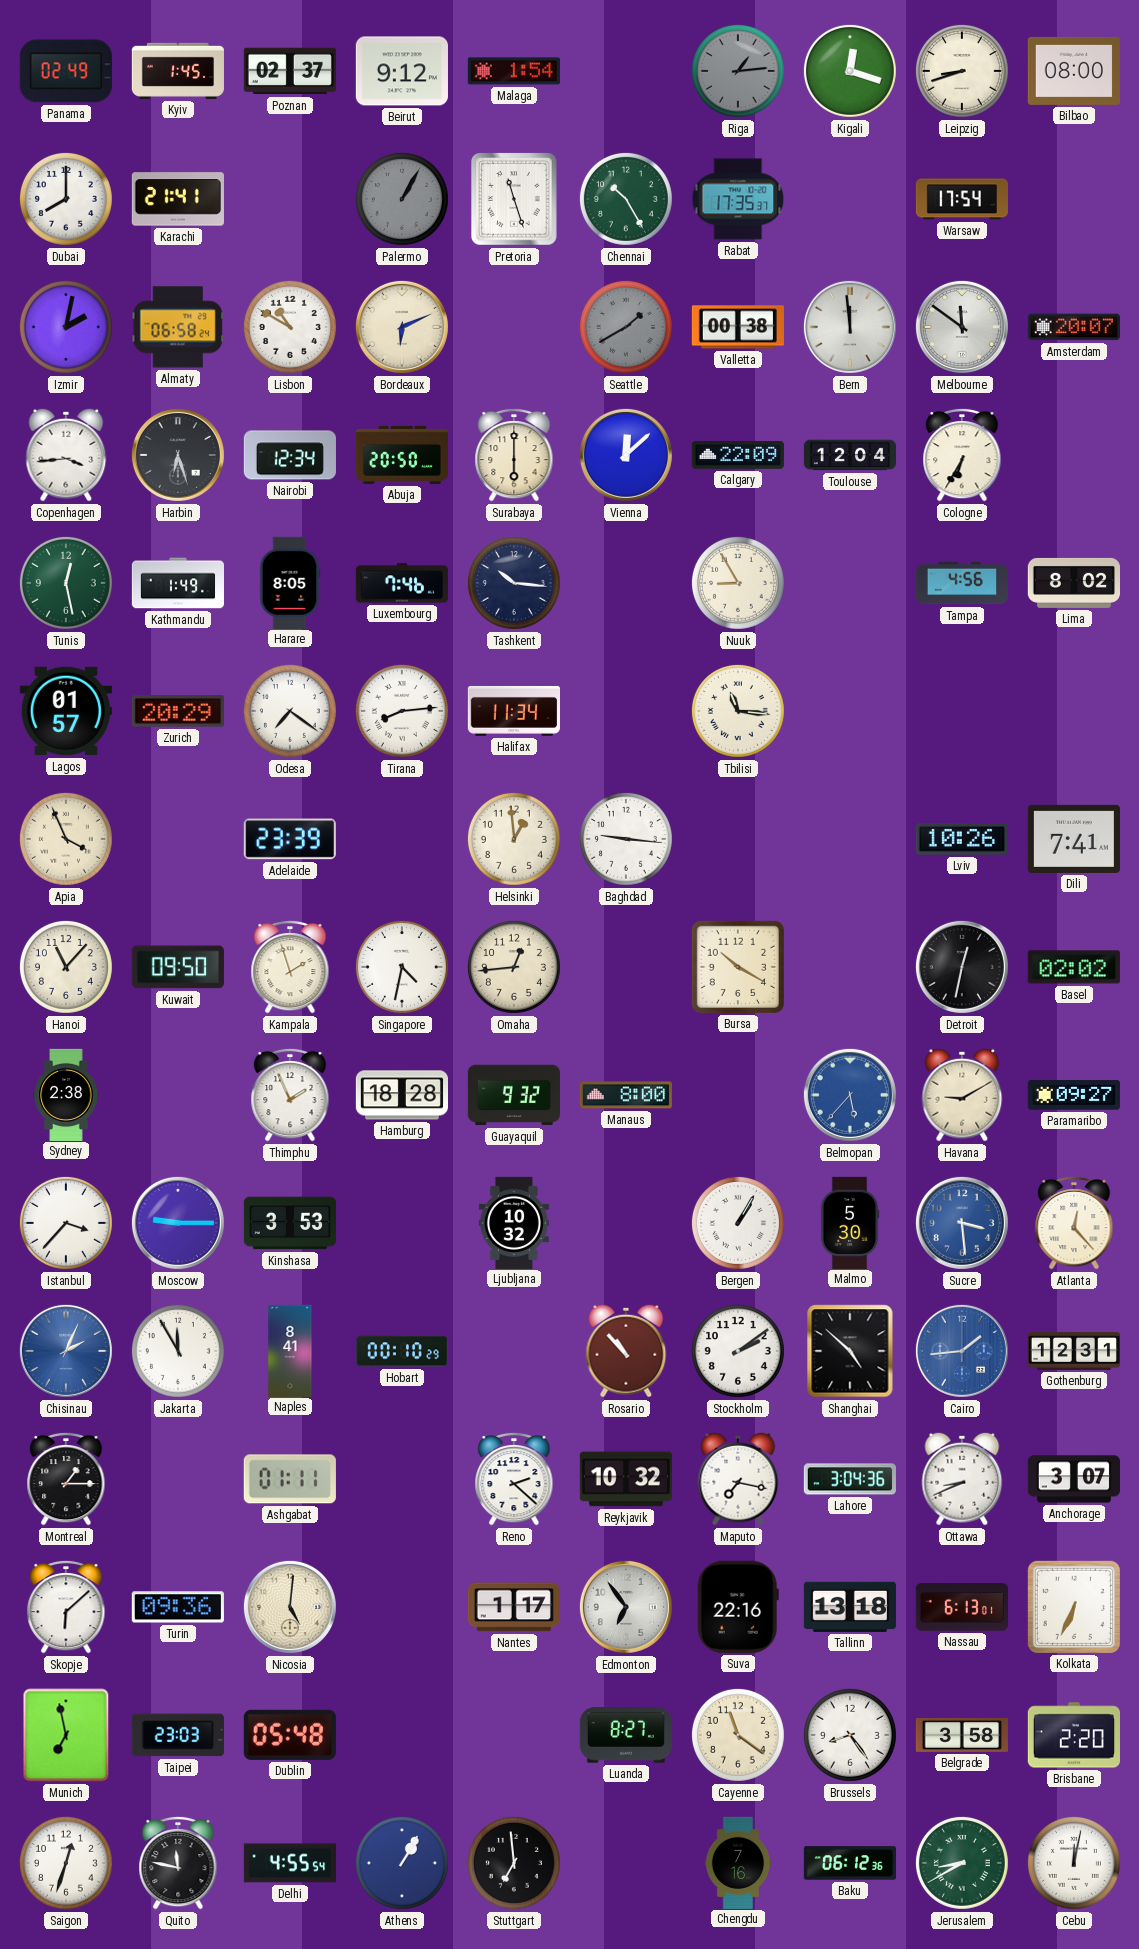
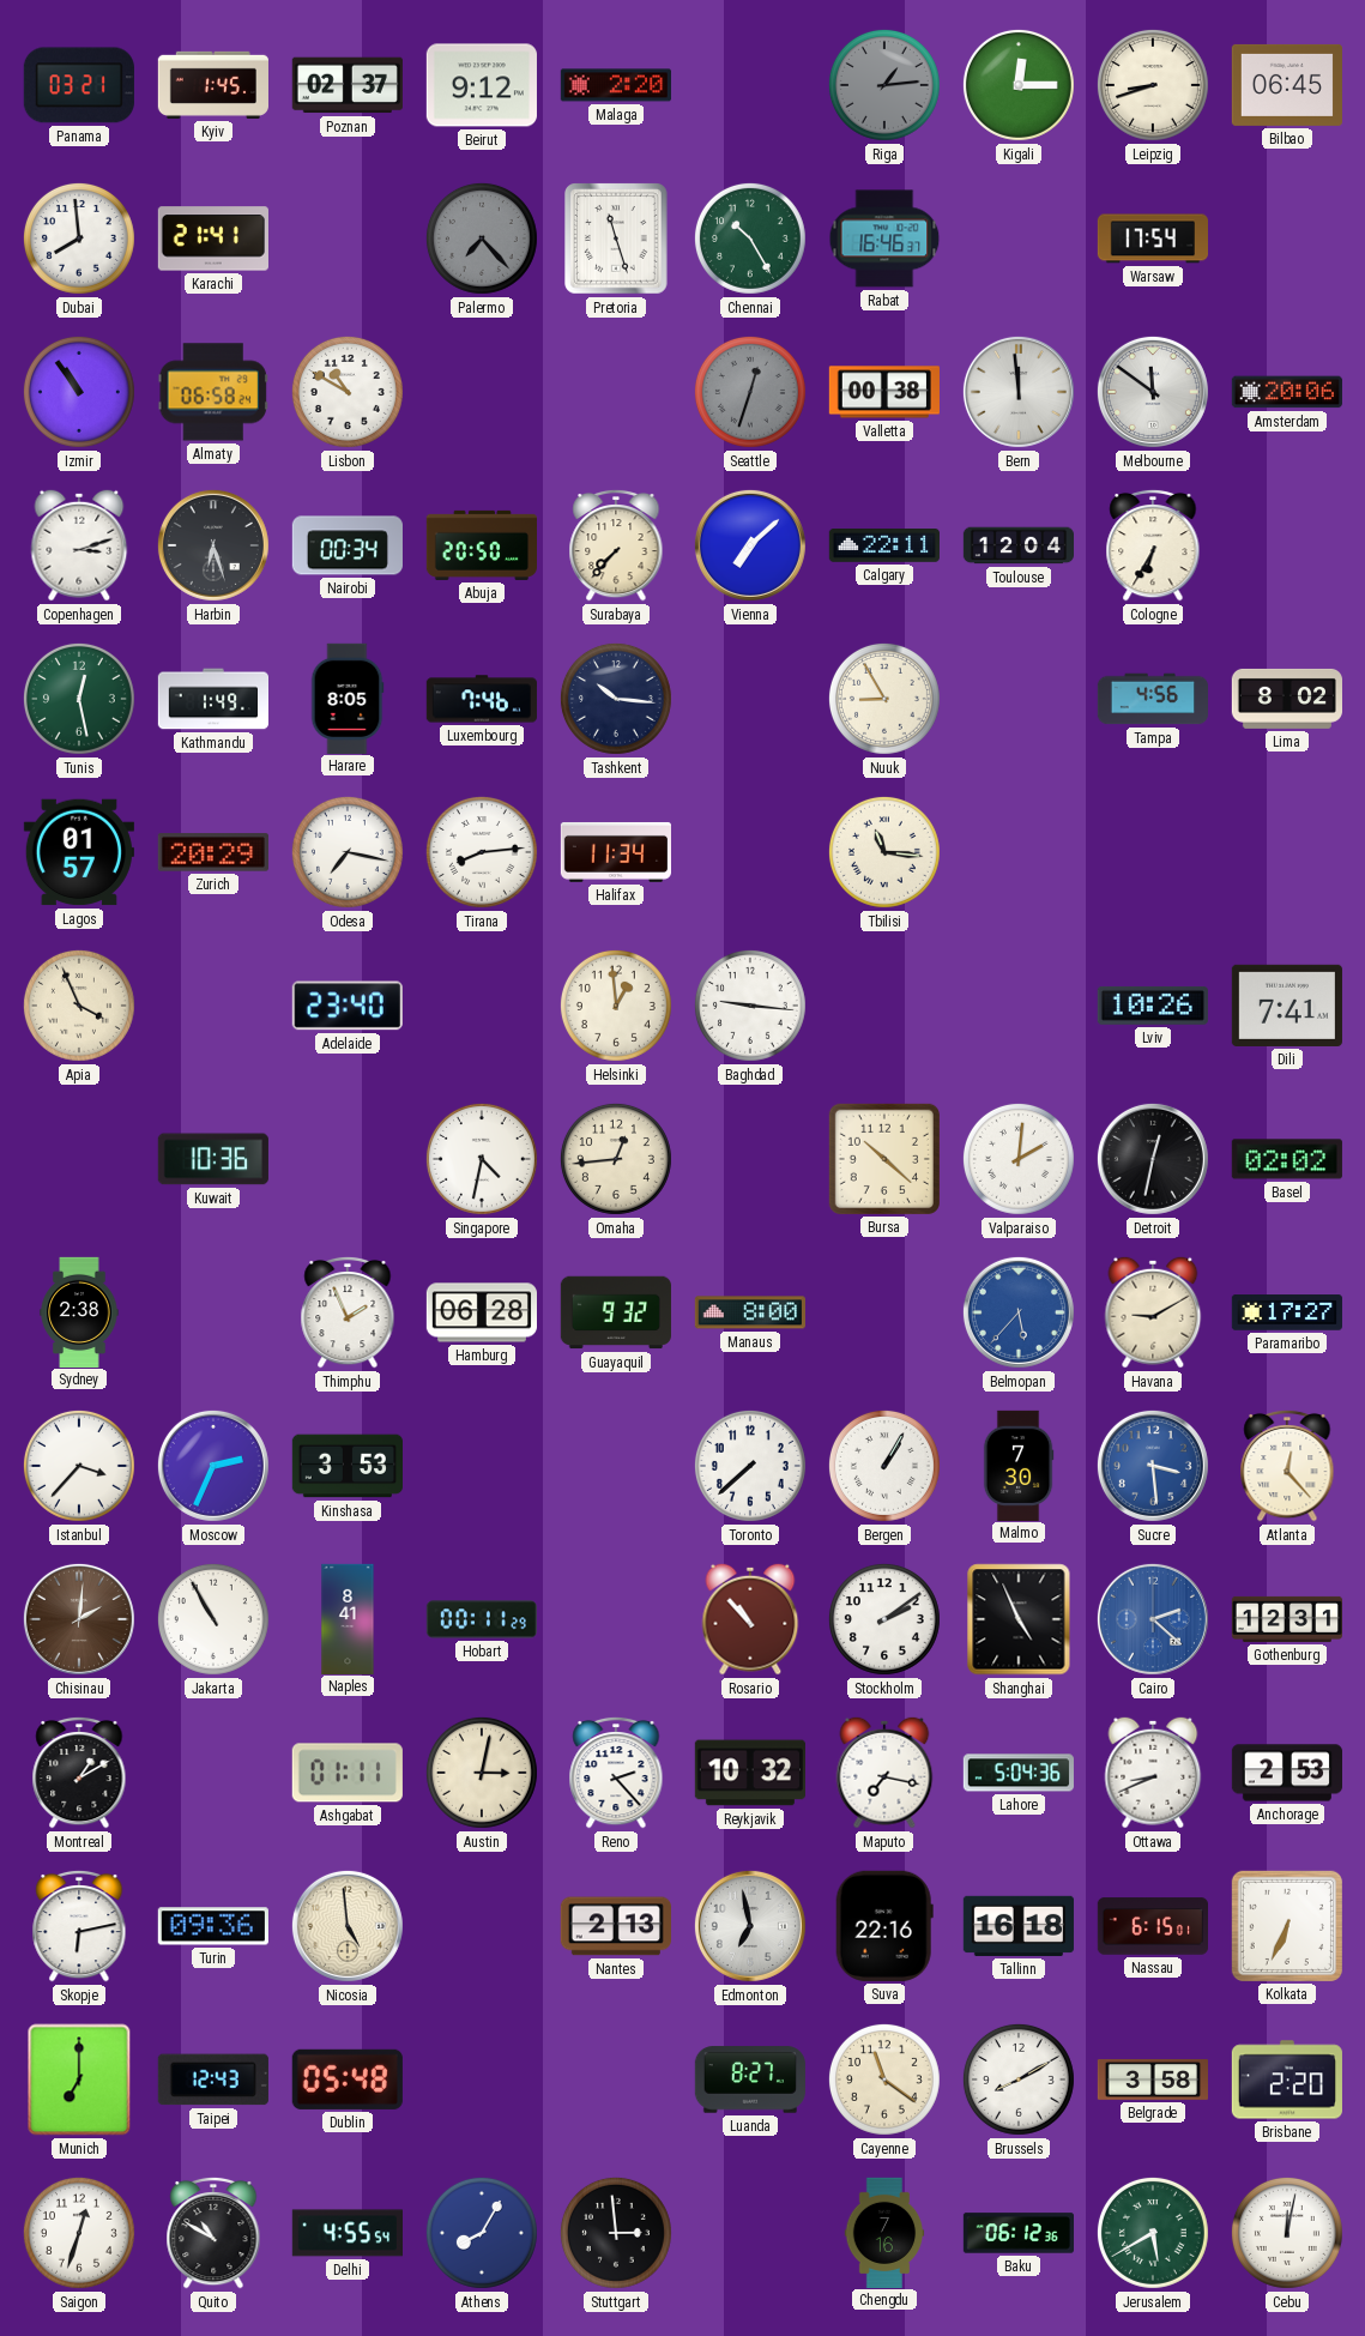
Panama: 02:49 -> 03:21
Malaga: 1:54 -> 2:20
Kigali: 12:18 -> 12:15
Bilbao: 08:00 -> 06:45
Dubai: 8:00 -> 7:59
Palermo: 1:05 -> 7:23
Rabat: 17:35 -> 16:46
Izmir: 2:02 -> 10:54
Bordeaux: 6:11 -> none
Seattle: 1:40 -> 12:33
Amsterdam: 20:07 -> 20:06
Copenhagen: 3:44 -> 3:12
Nairobi: 12:34 -> 00:34
Surabaya: 6:00 -> 7:37
Vienna: 12:08 -> 7:08
Calgary: 22:09 -> 22:11
Odesa: 7:21 -> 7:17
Adelaide: 23:39 -> 23:40
Hanoi: 11:07 -> none
Kuwait: 09:50 -> 10:36
Kampala: 1:57 -> none
Bursa: 10:20 -> 10:22
Valparaiso: none -> 2:01
Hamburg: 18:28 -> 06:28
Paramaribo: 09:27 -> 17:27
Moscow: 9:15 -> 2:34
Ljubljana: 10:32 -> none
Toronto: none -> 7:38
Malmo: 5:30 -> 7:30
Chisinau: 2:04 -> 2:01
Chisinau dial: blue -> brown
Jakarta: 11:55 -> 10:55
Hobart: 00:10 -> 00:11
Shanghai: 4:52 -> 4:56
Cairo: 1:44 -> 2:22
Montreal: 1:15 -> 1:10
Austin: none -> 3:02
Reno: 2:22 -> 2:23
Lahore: 3:04 -> 5:04
Anchorage: 3:07 -> 2:53
Skopje: 6:08 -> 6:13
Nicosia: 5:01 -> 4:59
Nantes: 1:17 -> 2:13
Edmonton: 6:54 -> 6:58
Tallinn: 13:18 -> 16:18
Nassau: 6:13 -> 6:15
Munich: 6:58 -> 7:00
Taipei: 23:03 -> 12:43
Brussels: 8:24 -> 8:10
Quito: 11:47 -> 10:50
Athens: 1:05 -> 8:05
Stuttgart: 6:59 -> 2:59
Jerusalem: 8:40 -> 5:40
